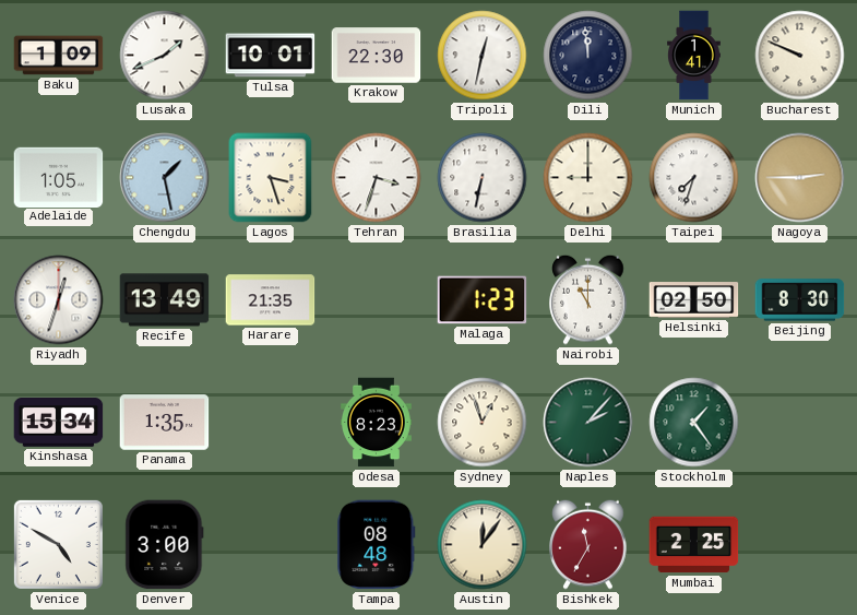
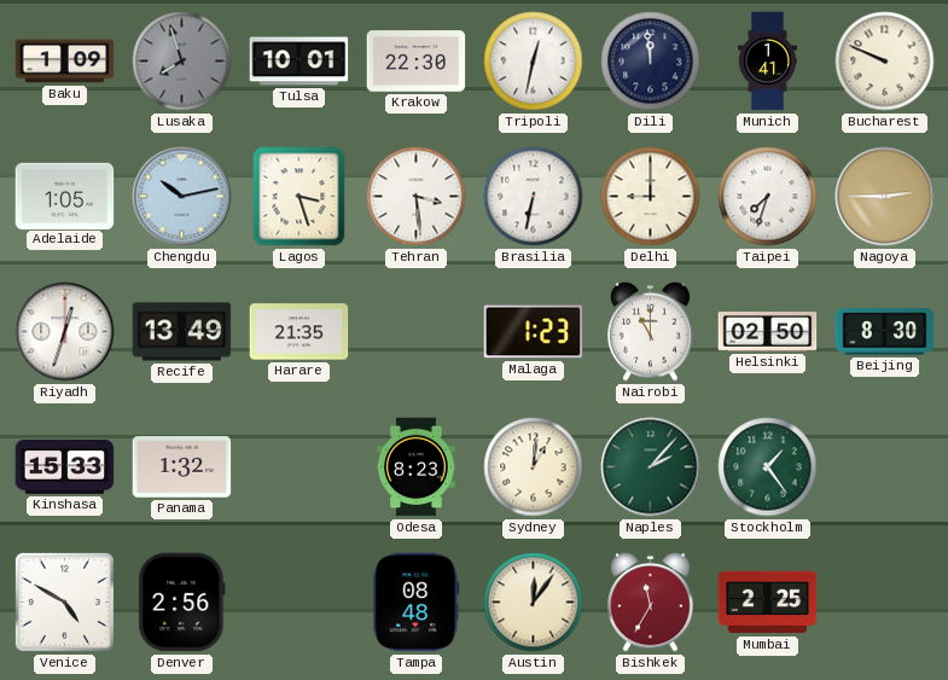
Lusaka: 1:41 -> 7:57
Lusaka dial: white -> grey
Chengdu: 1:28 -> 10:13
Tehran: 3:33 -> 3:29
Kinshasa: 15:34 -> 15:33
Panama: 1:35 -> 1:32
Sydney: 12:57 -> 1:01
Denver: 3:00 -> 2:56
